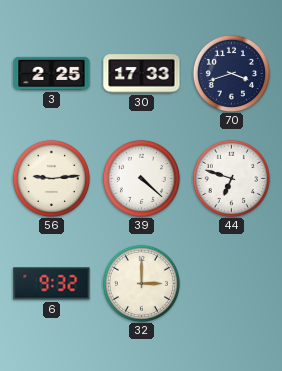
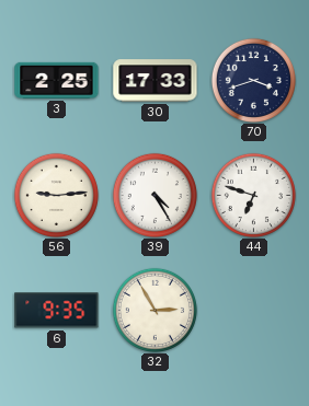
39: 4:22 -> 4:25
6: 9:32 -> 9:35
32: 3:00 -> 2:55
